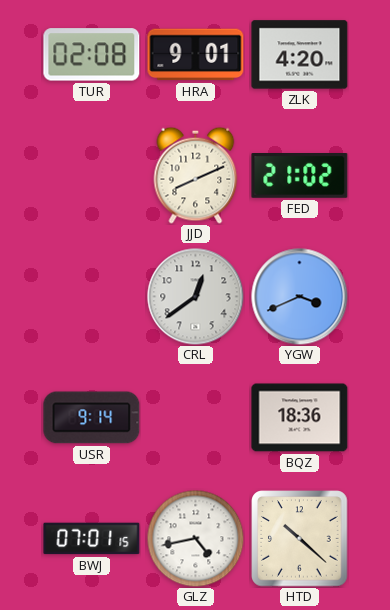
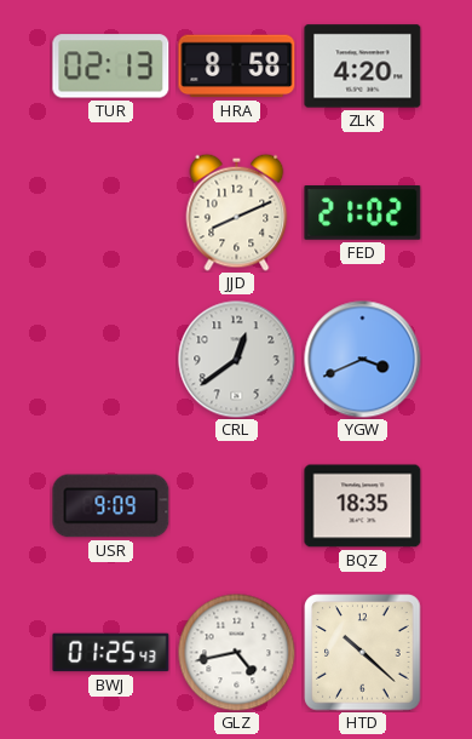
TUR: 02:08 -> 02:13
HRA: 9:01 -> 8:58
USR: 9:14 -> 9:09
BQZ: 18:36 -> 18:35
BWJ: 07:01 -> 01:25
